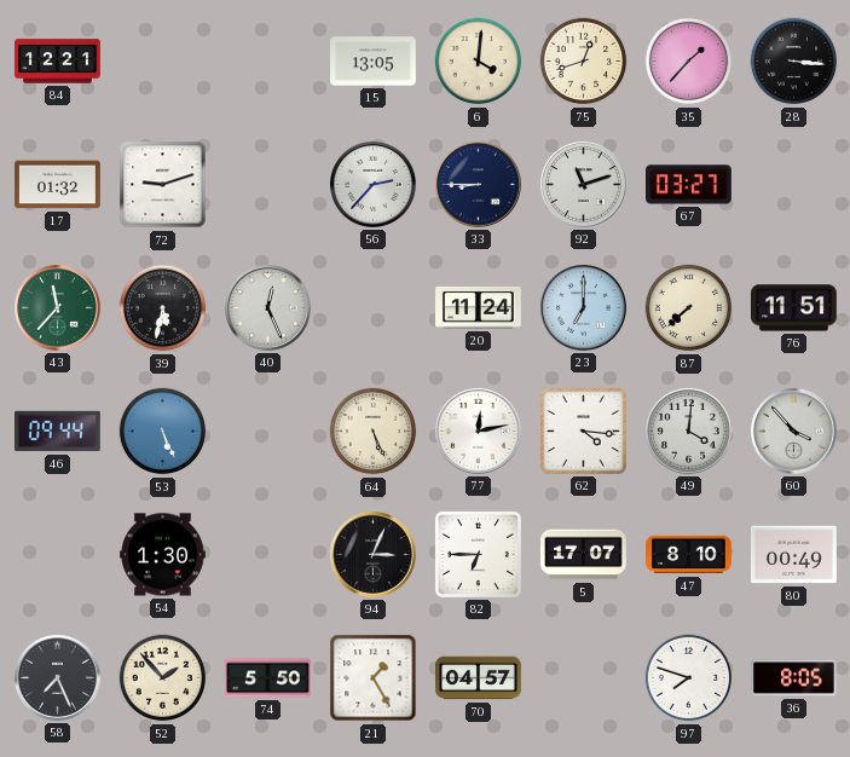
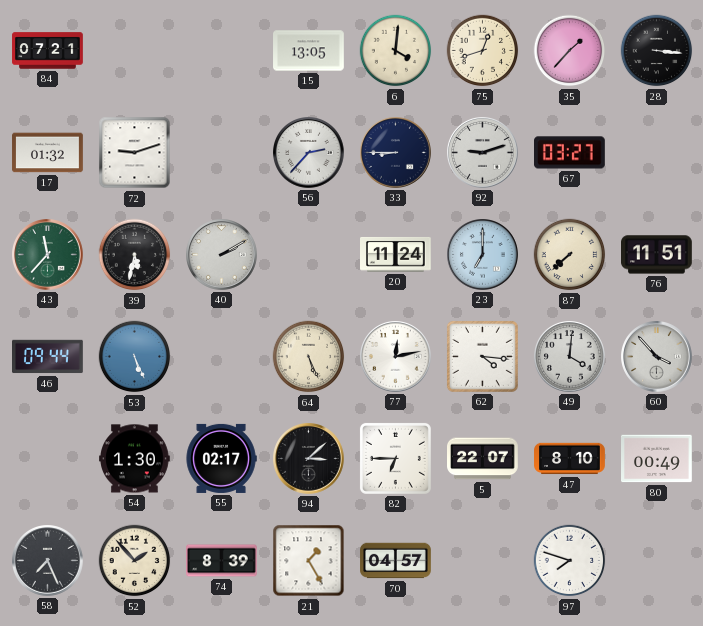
84: 12:21 -> 07:21
92: 11:12 -> 9:12
40: 12:26 -> 2:10
55: none -> 02:17
94: 3:04 -> 3:08
5: 17:07 -> 22:07
74: 5:50 -> 8:39
36: 8:05 -> none
